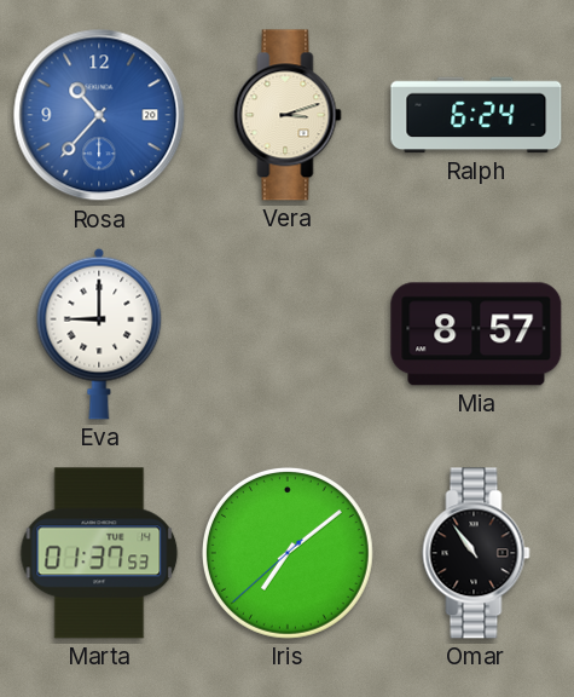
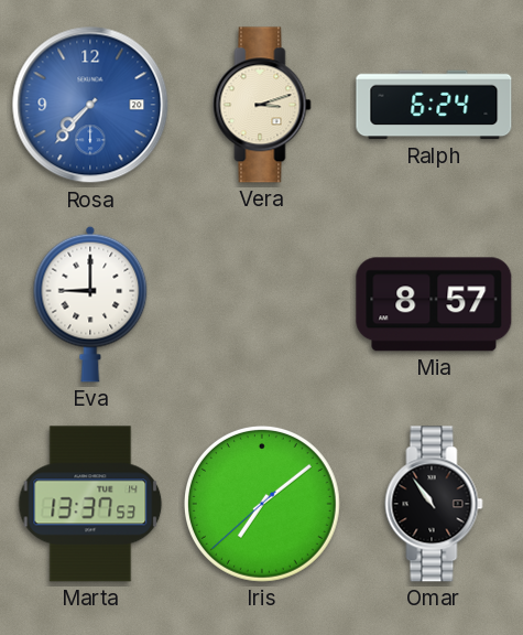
Rosa: 10:37 -> 7:37
Marta: 01:37 -> 13:37
